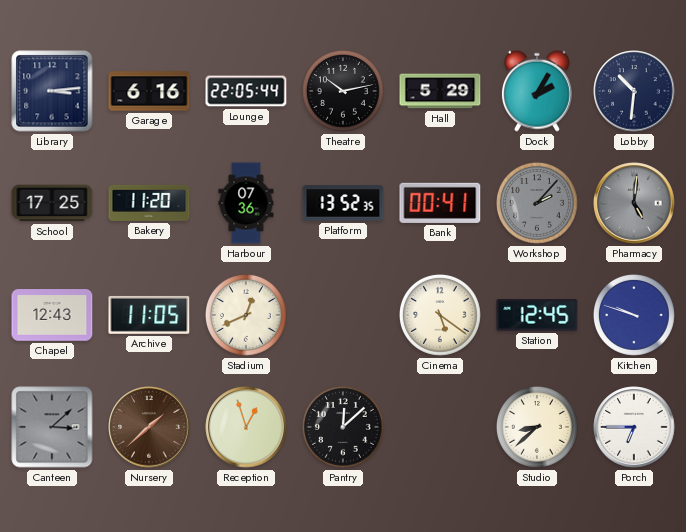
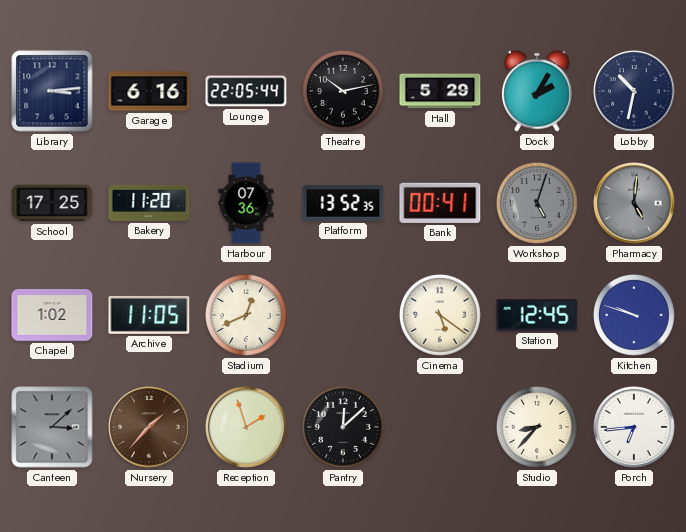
Lobby: 10:31 -> 10:32
Workshop: 2:07 -> 5:03
Chapel: 12:43 -> 1:02
Nursery: 1:38 -> 1:37
Reception: 12:57 -> 1:57
Studio: 8:38 -> 8:37
Porch: 6:45 -> 6:44
